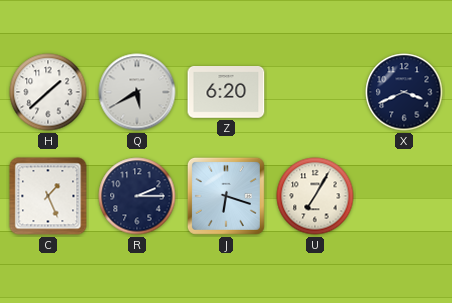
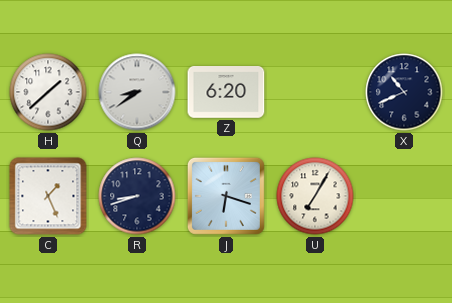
Q: 5:40 -> 8:39
X: 3:41 -> 10:41
R: 2:15 -> 8:42
